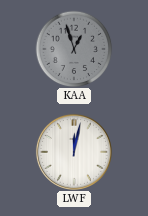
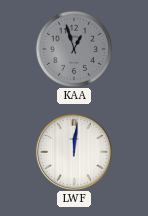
LWF: 12:02 -> 12:01
